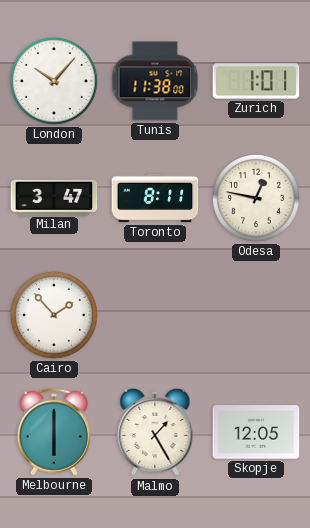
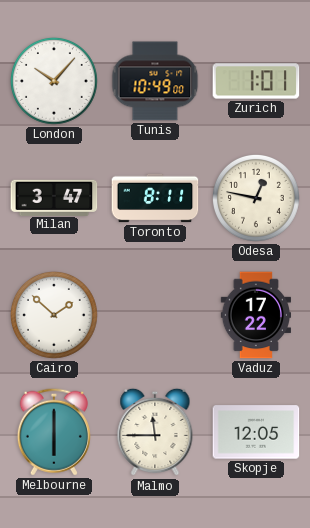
Tunis: 11:38 -> 10:49
Cairo: 1:53 -> 1:52
Vaduz: none -> 17:22
Malmo: 1:25 -> 11:45
